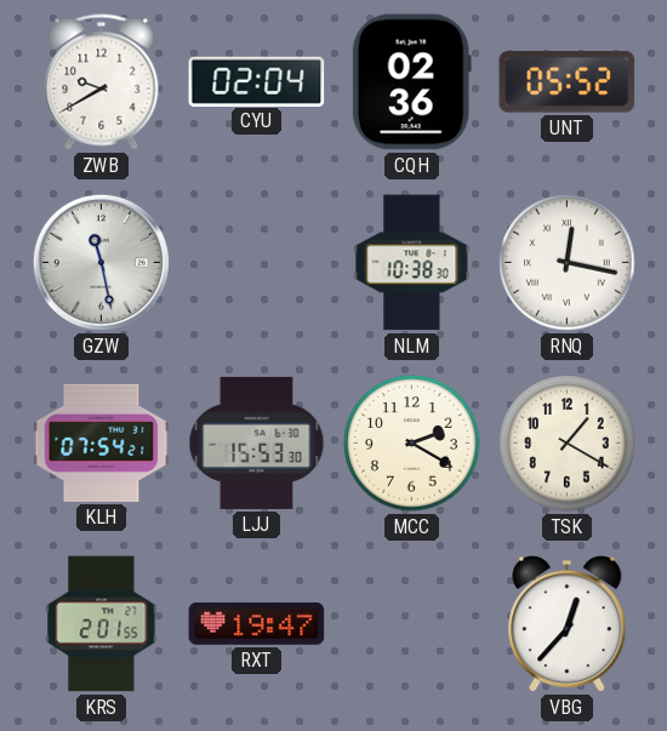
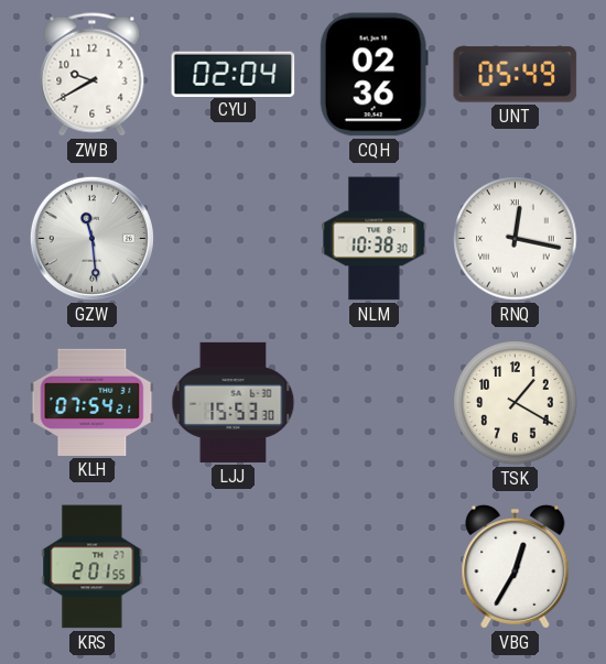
UNT: 05:52 -> 05:49
GZW: 11:28 -> 11:29
MCC: 2:20 -> none
RXT: 19:47 -> none
VBG: 12:37 -> 12:35
